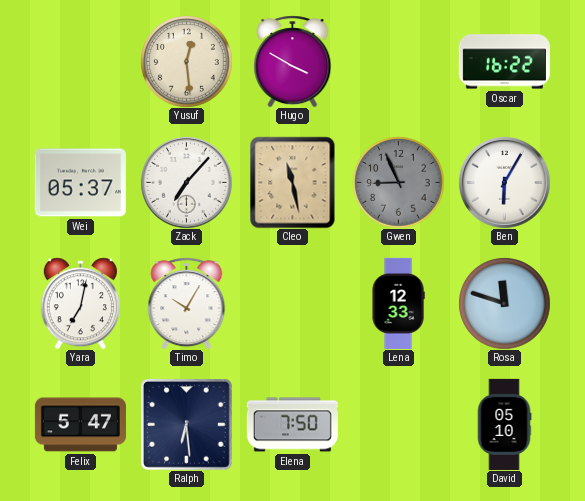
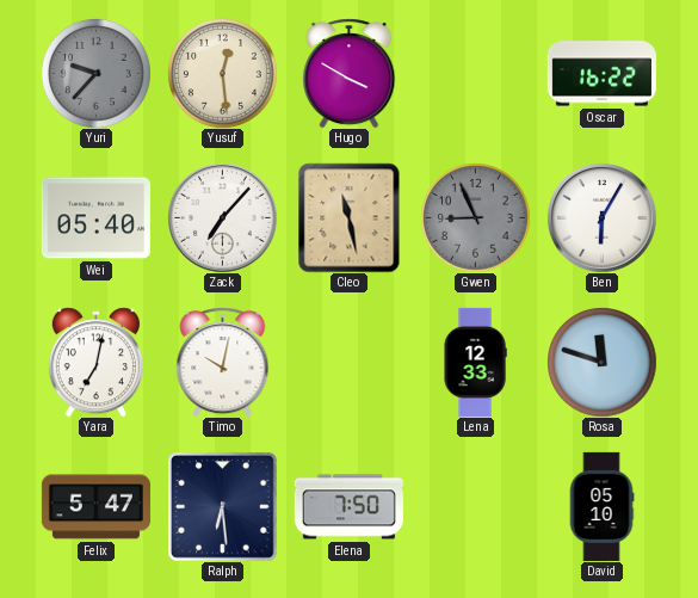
Yuri: none -> 9:37
Wei: 05:37 -> 05:40
Timo: 10:05 -> 10:02
